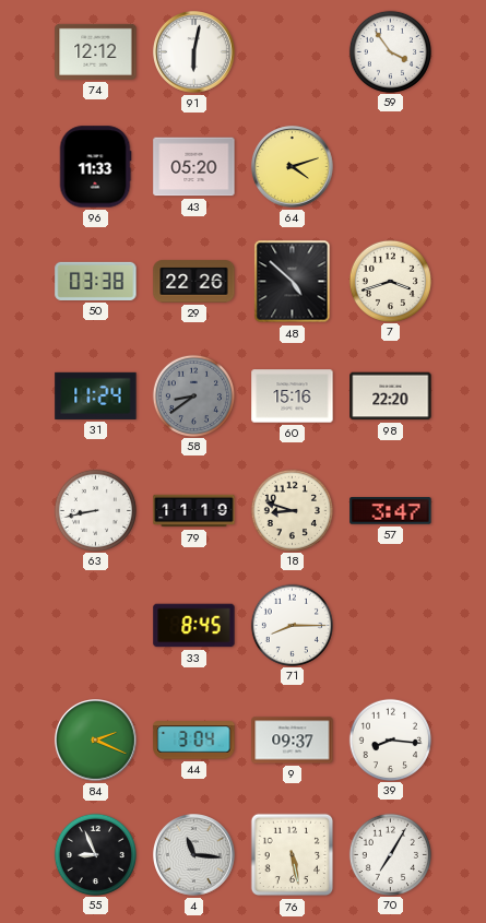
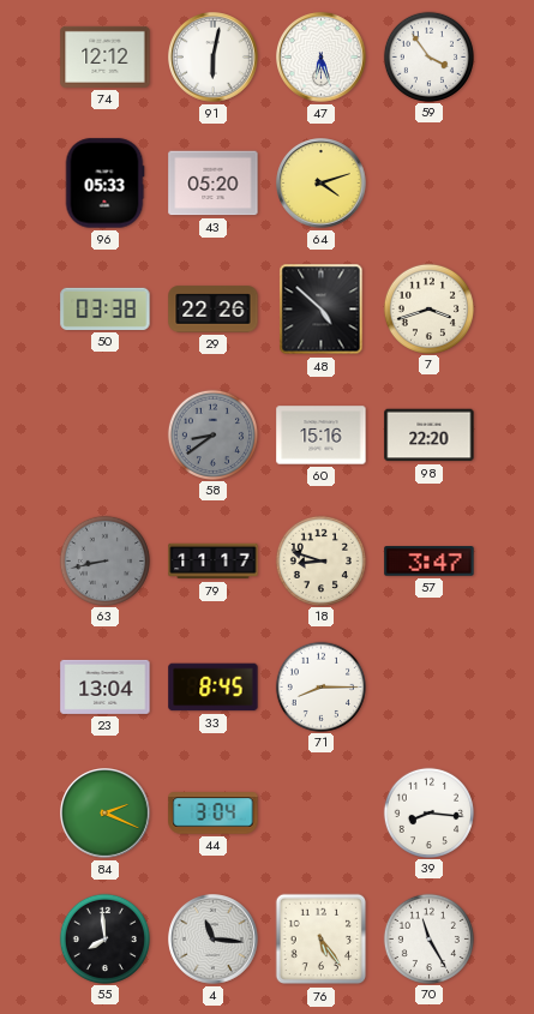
47: none -> 6:27
96: 11:33 -> 05:33
31: 11:24 -> none
63 dial: white -> grey
79: 11:19 -> 11:17
23: none -> 13:04
9: 09:37 -> none
55: 8:56 -> 7:59
76: 5:28 -> 5:24
70: 7:05 -> 11:25
